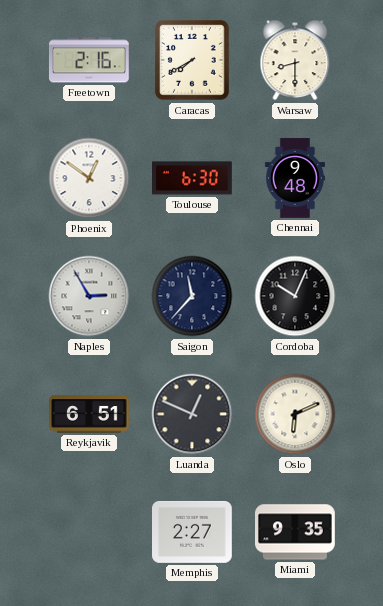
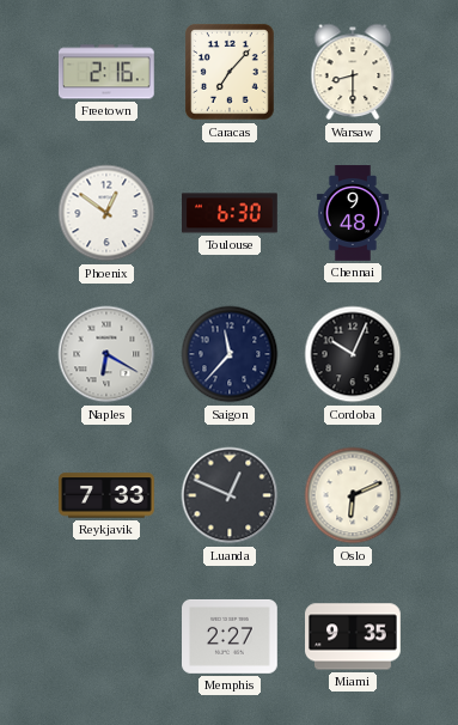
Caracas: 7:40 -> 7:07
Naples: 2:55 -> 6:20
Reykjavik: 6:51 -> 7:33
